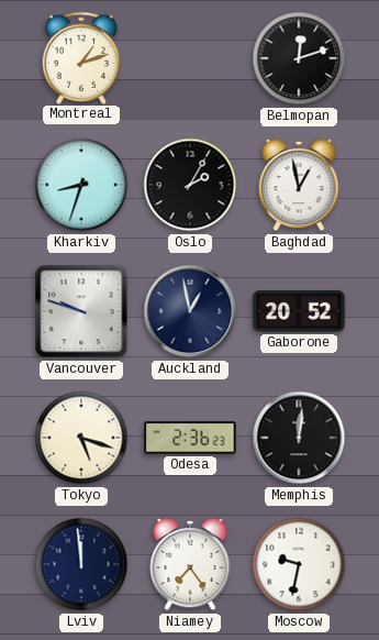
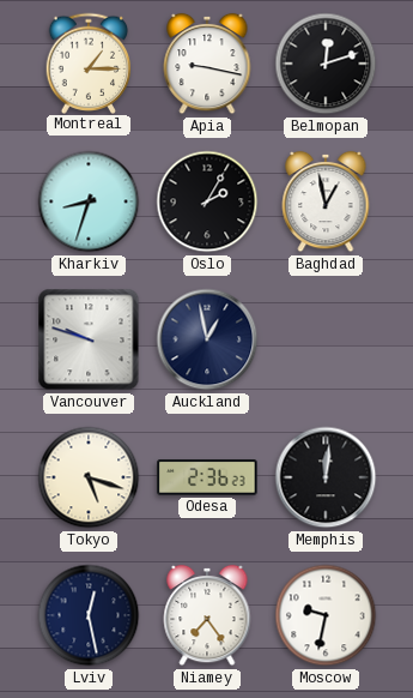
Montreal: 1:12 -> 1:15
Apia: none -> 9:17
Gaborone: 20:52 -> none
Lviv: 11:59 -> 12:28
